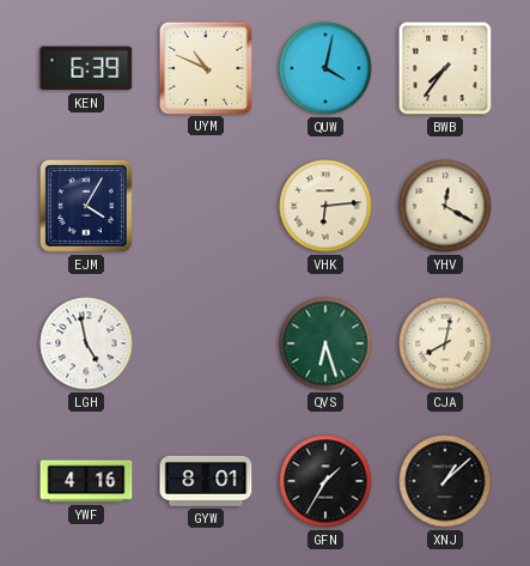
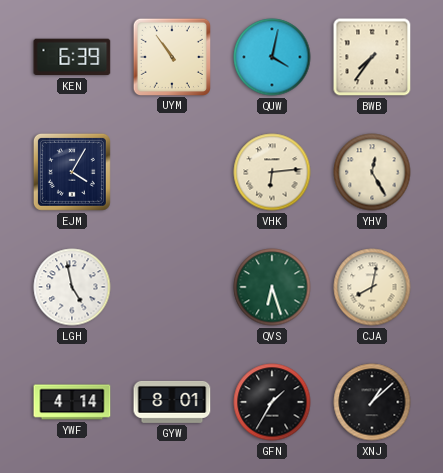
UYM: 10:49 -> 10:54
YHV: 12:20 -> 12:25
YWF: 4:16 -> 4:14
